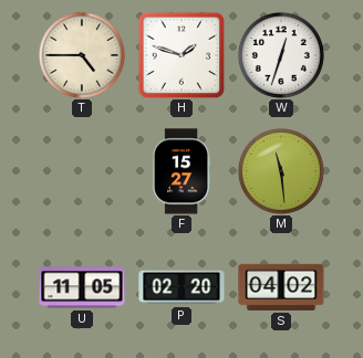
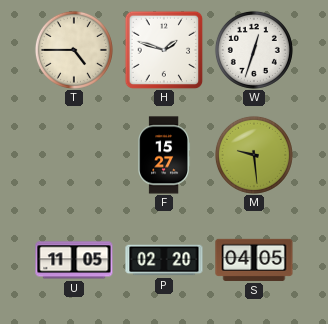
M: 11:29 -> 9:29
S: 04:02 -> 04:05
